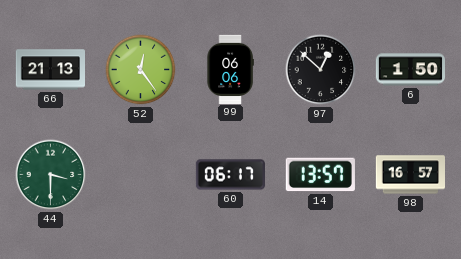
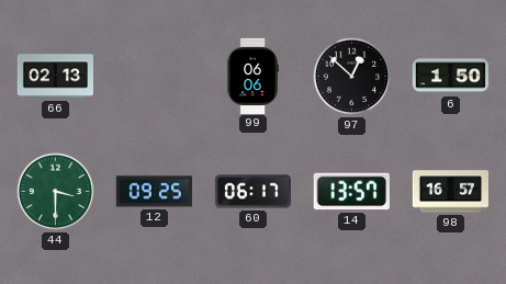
66: 21:13 -> 02:13
52: 12:24 -> none
12: none -> 09:25
